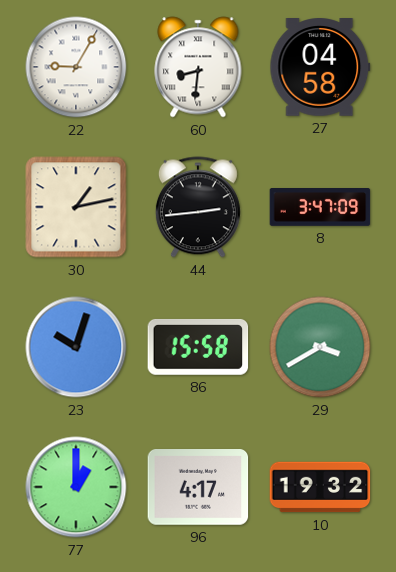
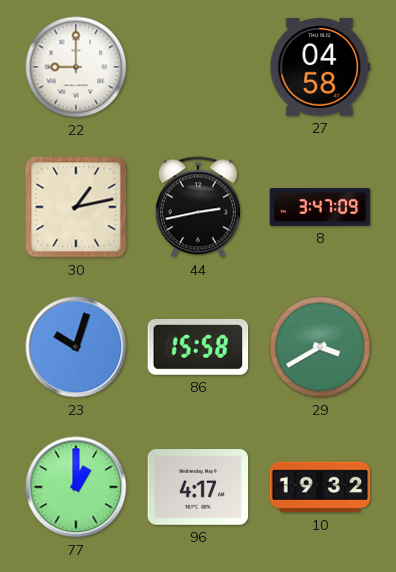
22: 9:05 -> 9:00
60: 8:31 -> none
44: 2:44 -> 2:43
